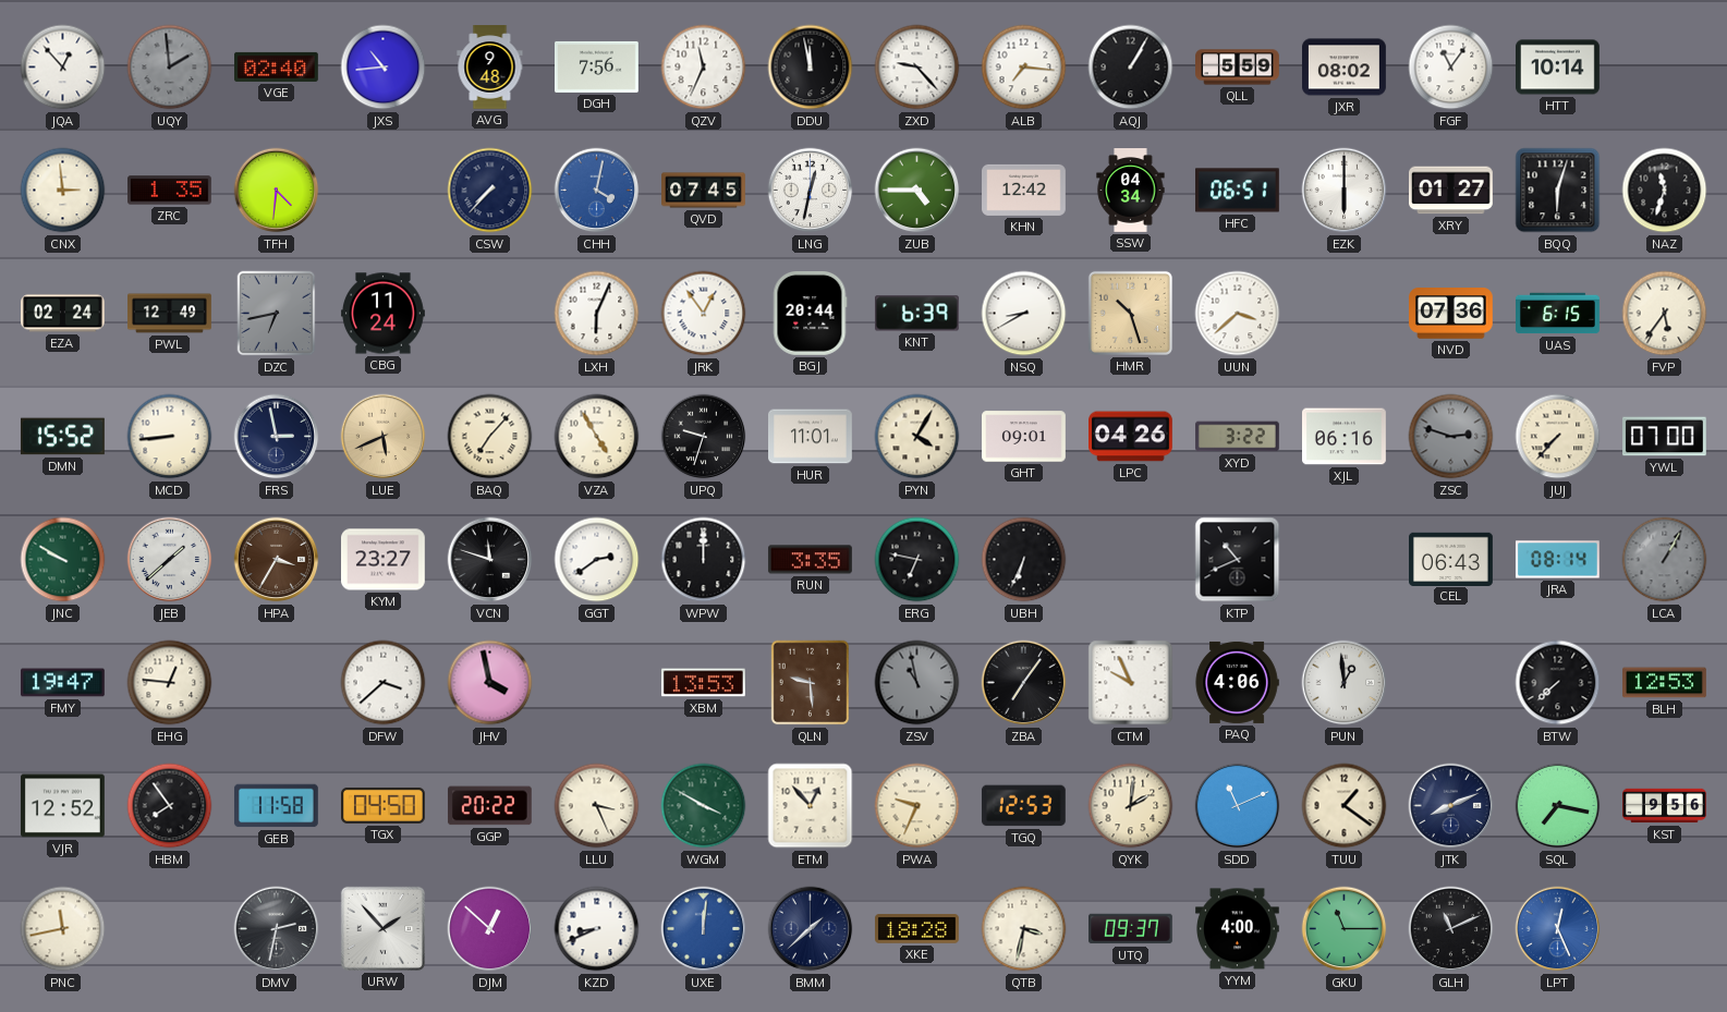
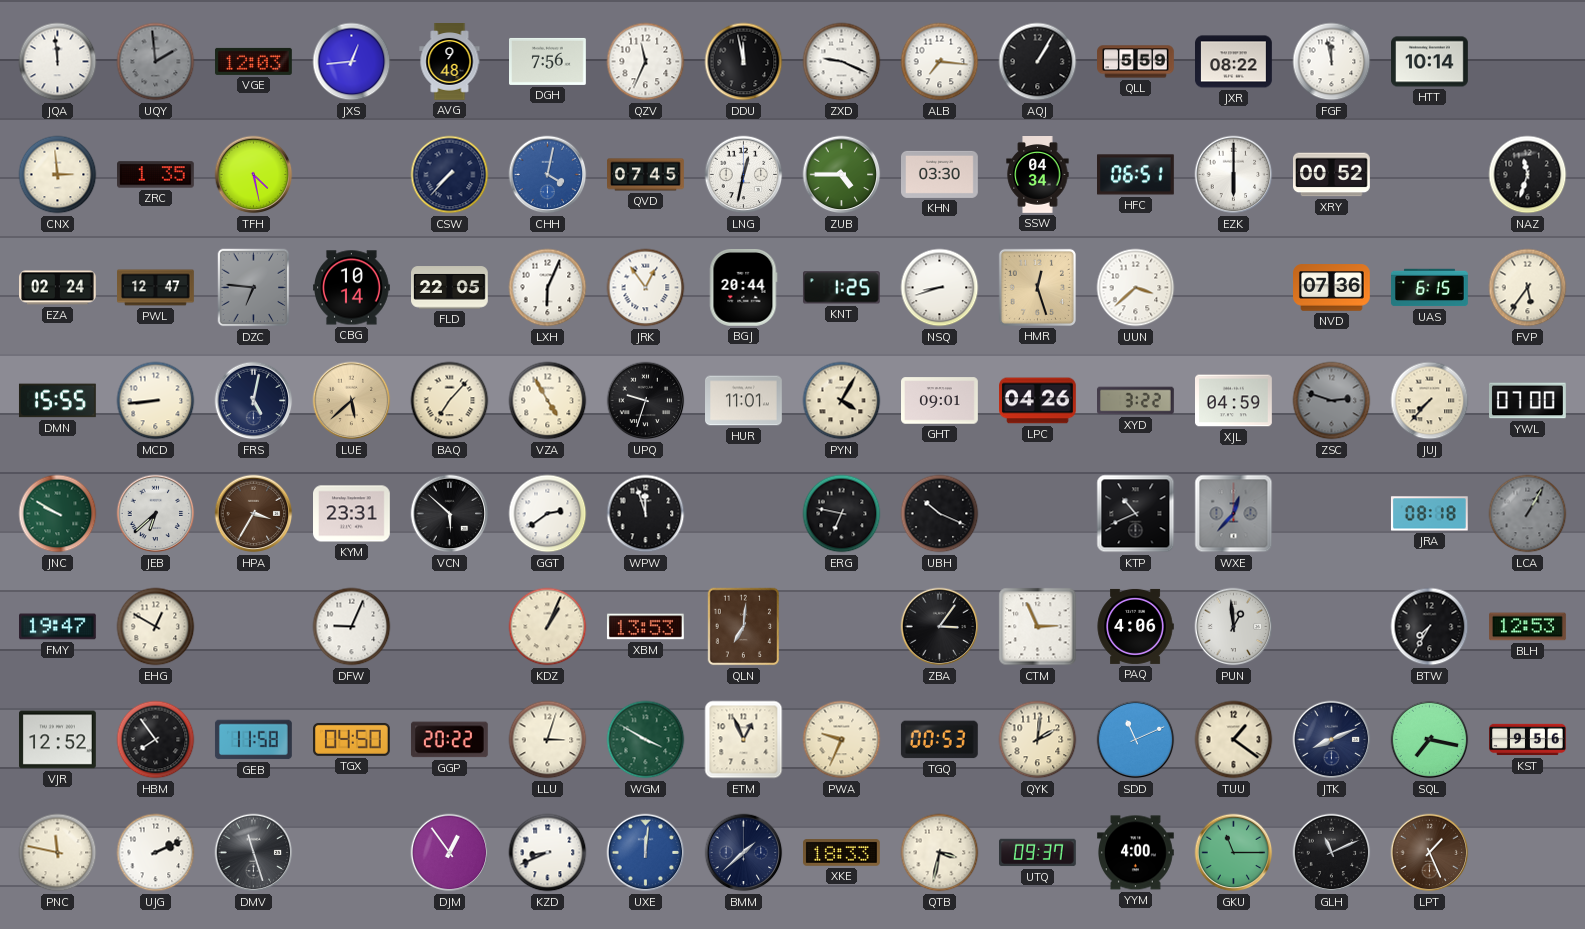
JQA: 12:53 -> 11:59
VGE: 02:40 -> 12:03
JXS: 10:44 -> 12:44
ZXD: 9:23 -> 9:19
JXR: 08:02 -> 08:22
FGF: 11:06 -> 11:58
TFH: 4:31 -> 4:28
KHN: 12:42 -> 03:30
XRY: 01:27 -> 00:52
BQQ: 6:03 -> none
PWL: 12:49 -> 12:47
DZC: 6:43 -> 6:46
CBG: 11:24 -> 10:14
FLD: none -> 22:05
KNT: 6:39 -> 1:25
NSQ: 8:40 -> 8:42
HMR: 10:27 -> 12:27
DMN: 15:52 -> 15:55
FRS: 2:58 -> 5:02
LUE: 5:41 -> 5:38
XJL: 06:16 -> 04:59
JEB: 1:38 -> 6:38
KYM: 23:27 -> 23:31
VCN: 11:48 -> 5:52
WPW: 12:00 -> 11:57
RUN: 3:35 -> none
UBH: 6:34 -> 10:19
WXE: none -> 12:37
CEL: 06:43 -> none
JRA: 08:14 -> 08:18
EHG: 12:46 -> 12:50
DFW: 3:38 -> 9:04
JHV: 3:58 -> none
KDZ: none -> 1:04
QLN: 9:29 -> 7:01
ZSV: 10:58 -> none
ZBA: 7:06 -> 3:06
CTM: 9:56 -> 2:56
BTW: 7:38 -> 7:35
LLU: 3:26 -> 3:03
ETM: 12:53 -> 12:56
TGQ: 12:53 -> 00:53
PNC: 11:43 -> 11:47
UJG: none -> 2:11
DMV: 2:32 -> 11:27
URW: 1:53 -> none
DJM: 12:52 -> 12:54
XKE: 18:28 -> 18:33
LPT: 12:26 -> 1:26
LPT dial: blue -> brown
